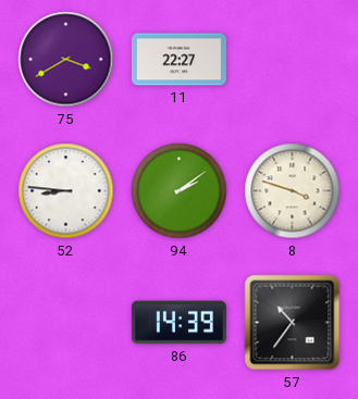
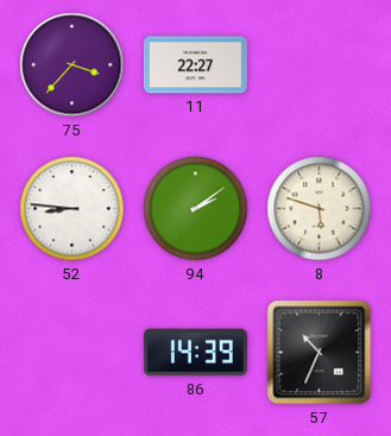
75: 3:40 -> 3:37
8: 3:48 -> 5:48
57: 10:36 -> 10:34
